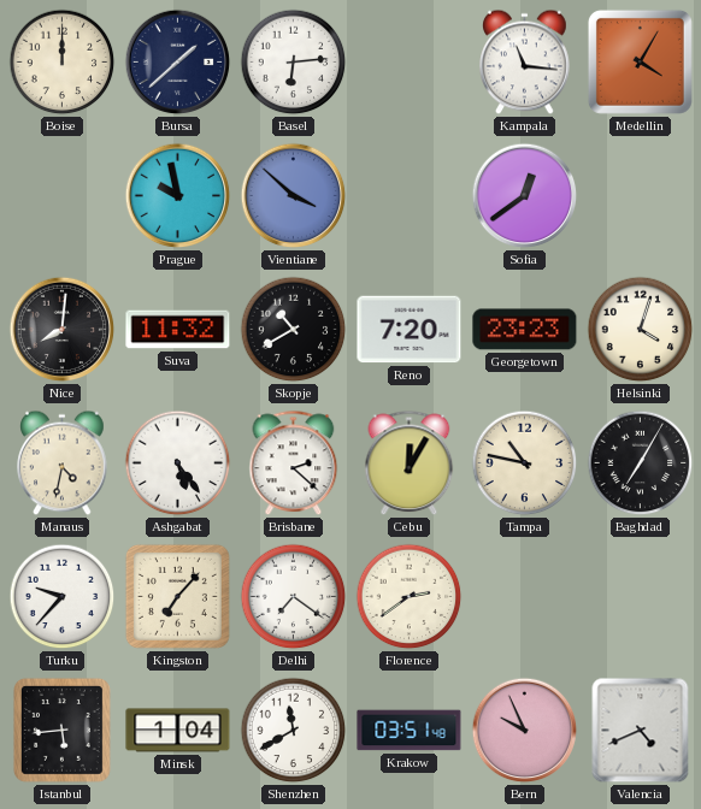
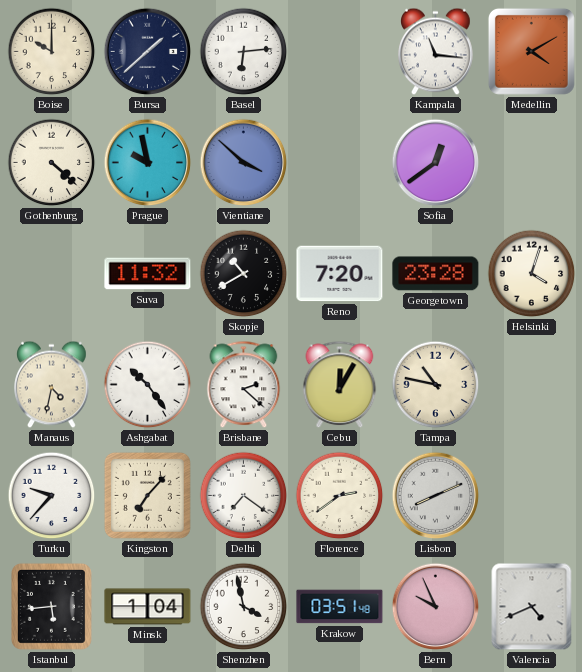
Boise: 12:00 -> 10:00
Medellin: 4:05 -> 4:10
Gothenburg: none -> 4:22
Nice: 8:01 -> none
Georgetown: 23:23 -> 23:28
Ashgabat: 5:24 -> 10:24
Baghdad: 7:05 -> none
Lisbon: none -> 8:11
Shenzhen: 11:40 -> 3:58
